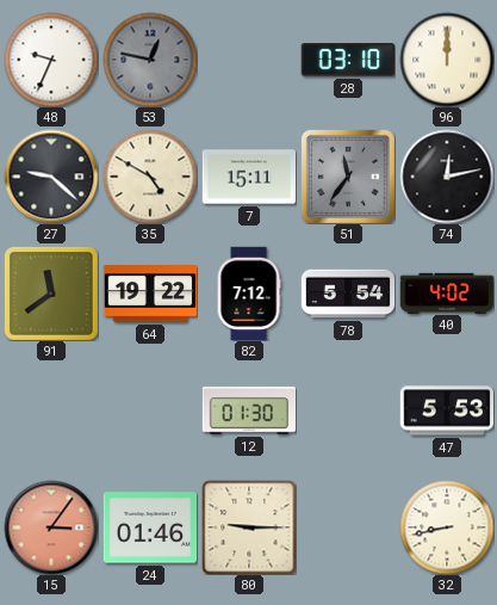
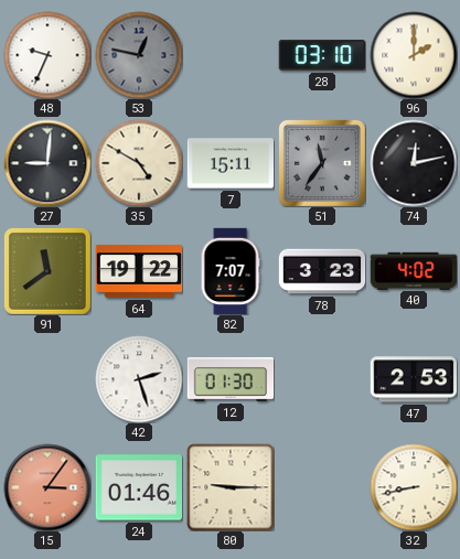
96: 12:00 -> 2:00
27: 9:22 -> 9:01
82: 7:12 -> 7:07
78: 5:54 -> 3:23
42: none -> 2:27
47: 5:53 -> 2:53
